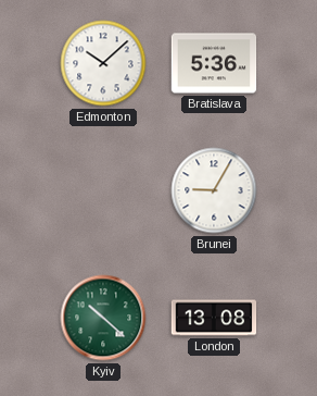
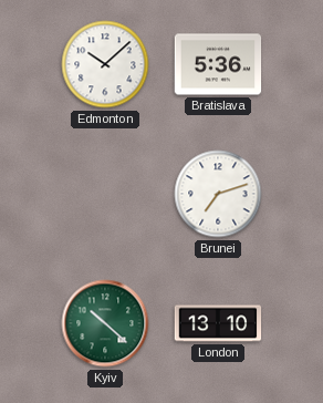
Brunei: 9:05 -> 7:12
London: 13:08 -> 13:10
